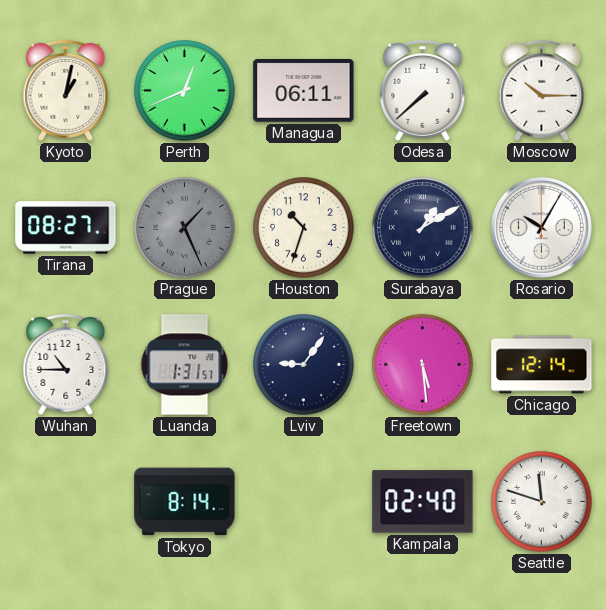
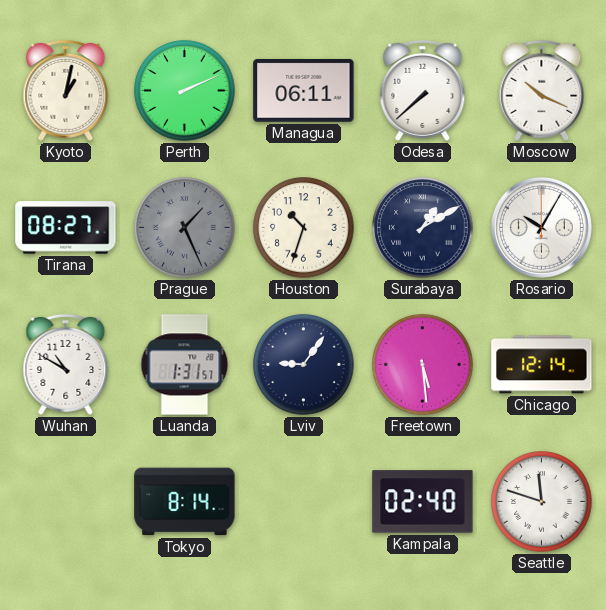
Perth: 12:41 -> 2:11
Moscow: 10:15 -> 10:19
Wuhan: 10:45 -> 10:50
